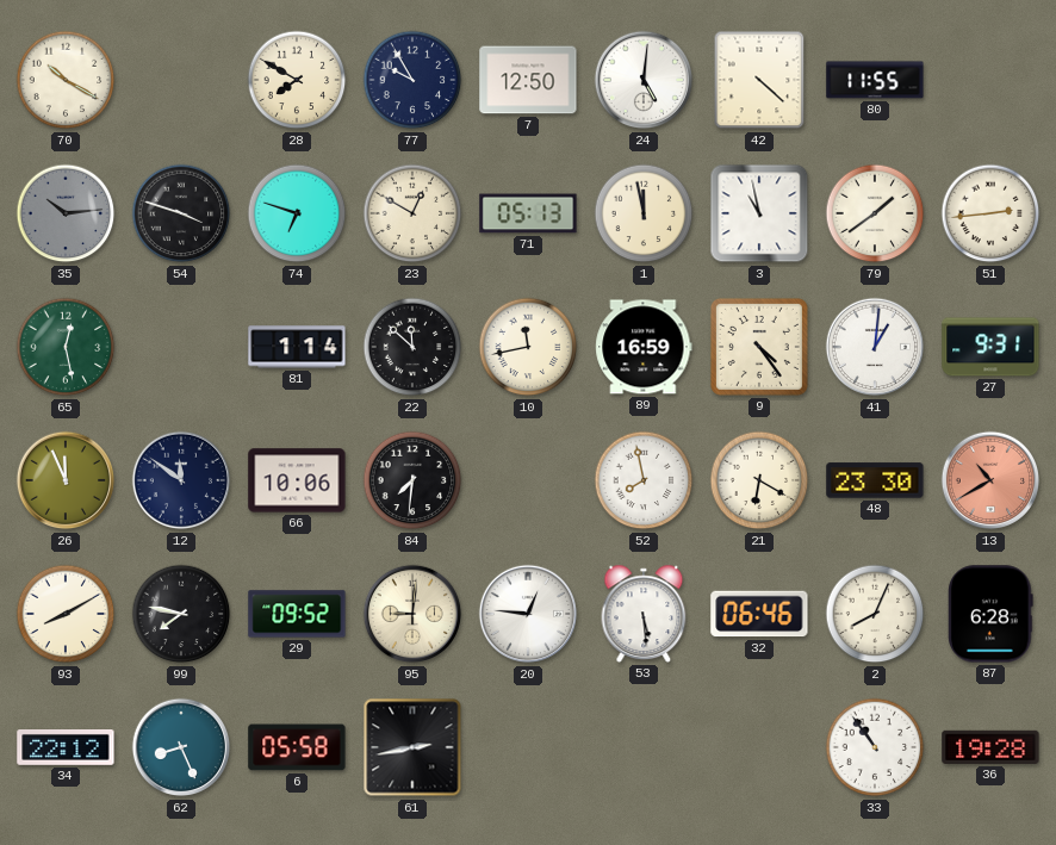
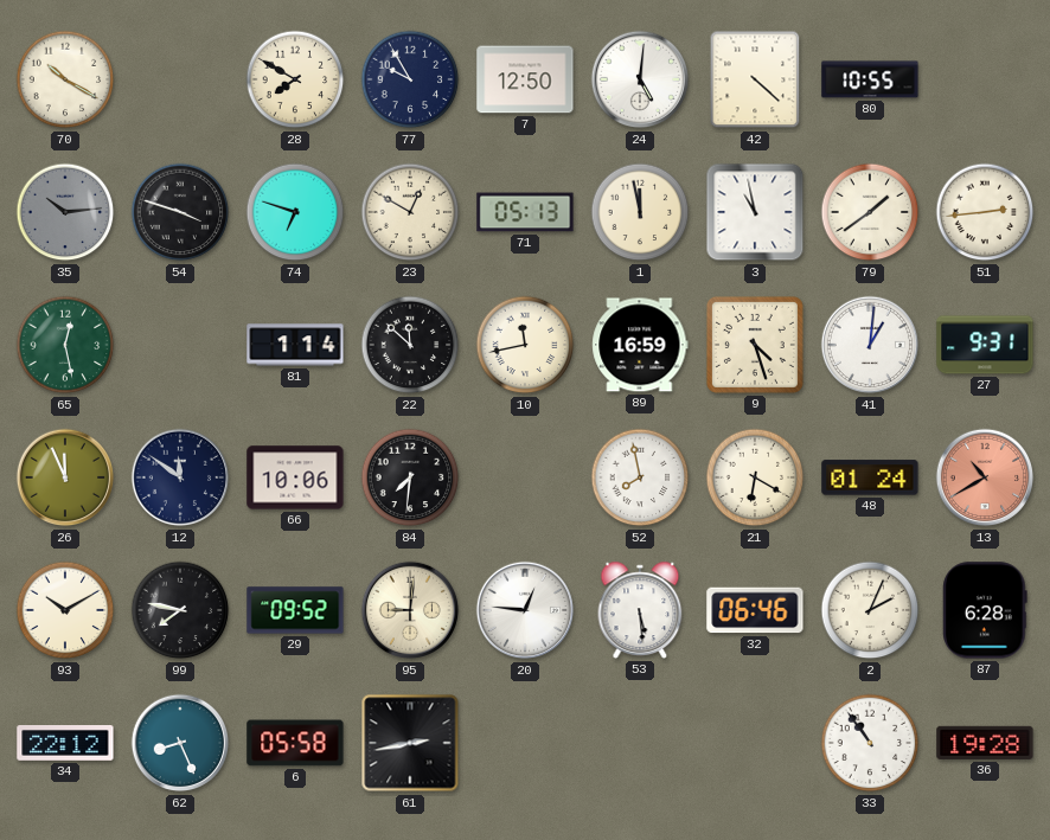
80: 11:55 -> 10:55
9: 4:24 -> 4:27
48: 23:30 -> 01:24
93: 8:10 -> 10:10
2: 8:04 -> 2:04
